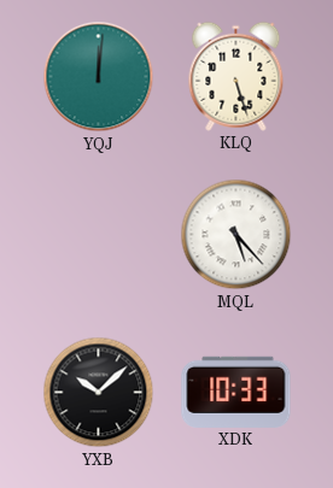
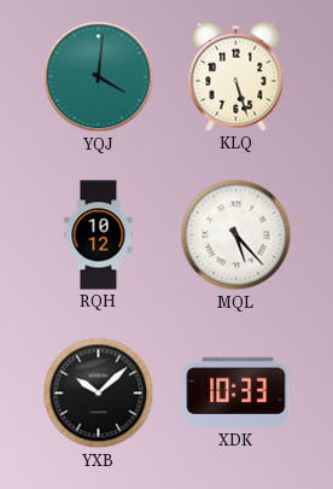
YQJ: 12:01 -> 4:01
RQH: none -> 10:12
